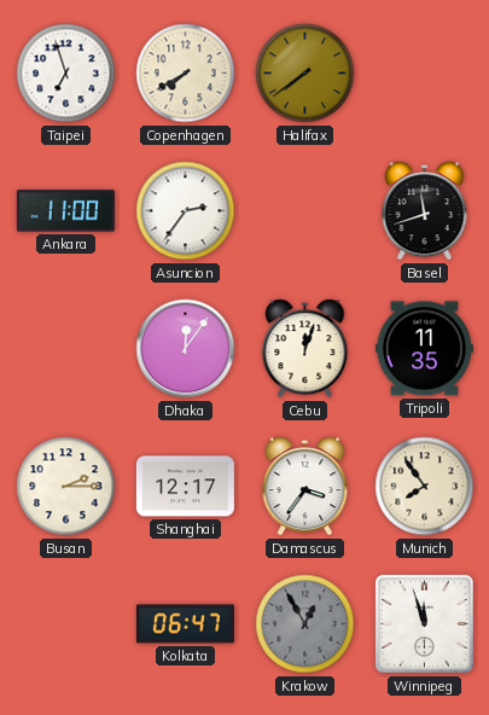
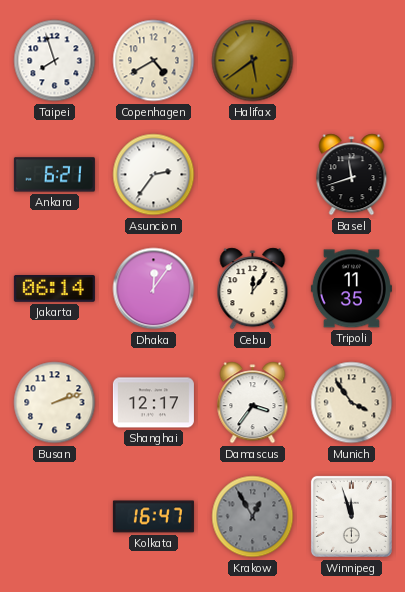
Taipei: 6:57 -> 7:57
Copenhagen: 7:40 -> 4:40
Halifax: 7:39 -> 5:39
Ankara: 11:00 -> 6:21
Jakarta: none -> 06:14
Cebu: 12:03 -> 12:06
Busan: 2:15 -> 2:12
Munich: 7:54 -> 3:54
Kolkata: 06:47 -> 16:47
